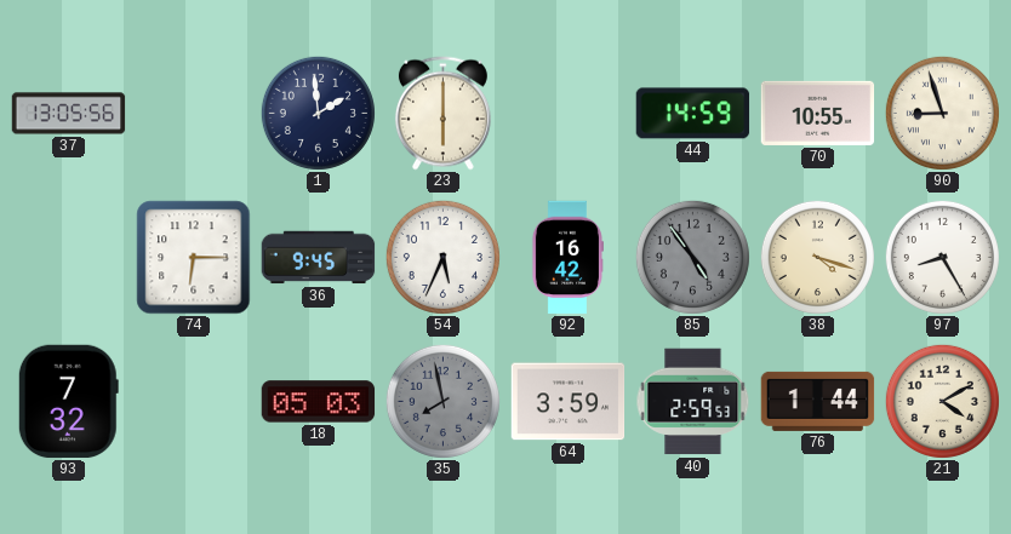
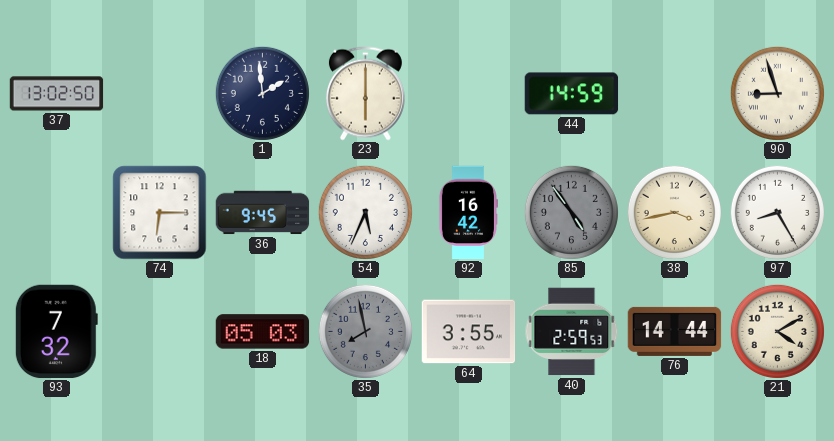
37: 13:05 -> 13:02
70: 10:55 -> none
38: 4:18 -> 3:43
64: 3:59 -> 3:55
76: 1:44 -> 14:44
